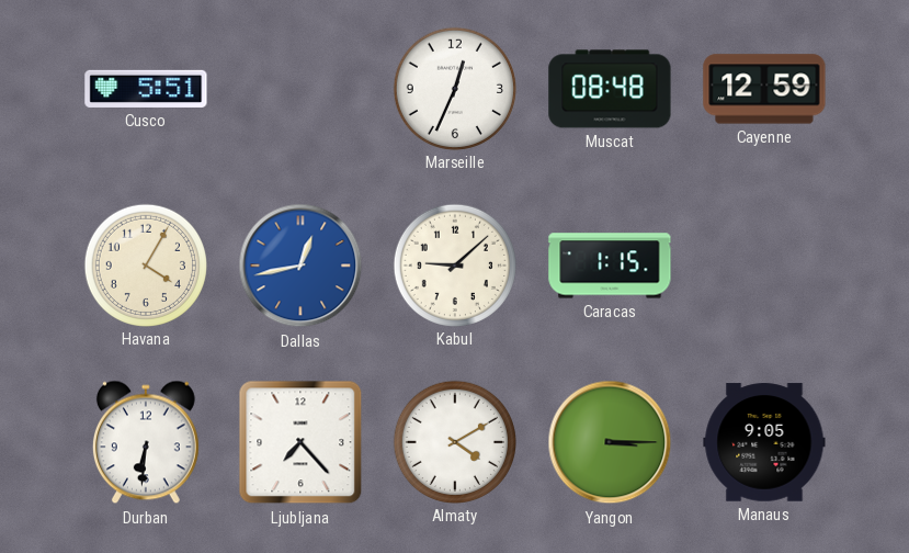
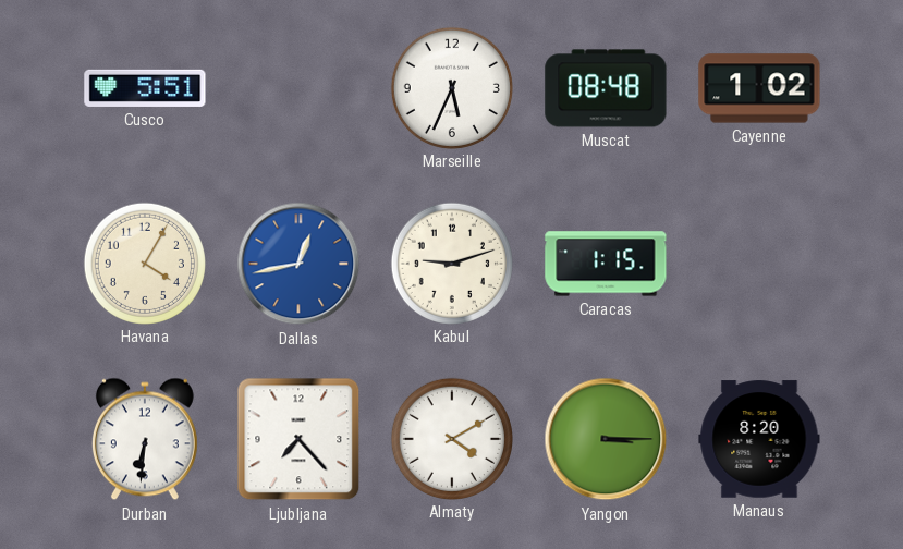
Marseille: 12:34 -> 5:34
Cayenne: 12:59 -> 1:02
Kabul: 9:08 -> 9:12
Manaus: 9:05 -> 8:20
